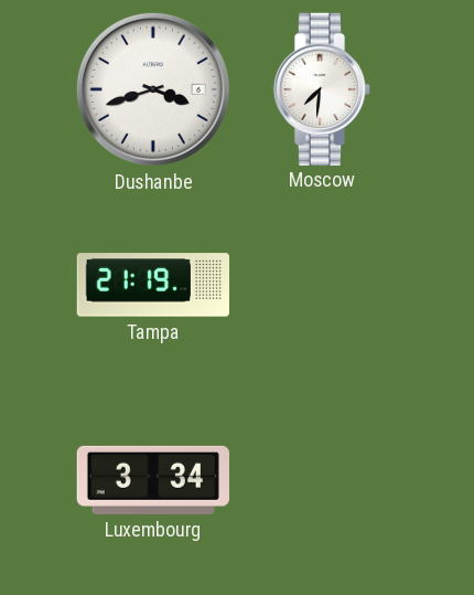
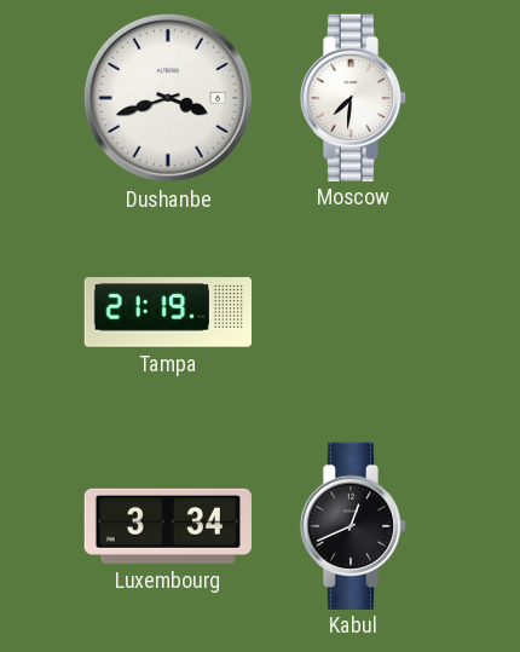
Kabul: none -> 12:41
